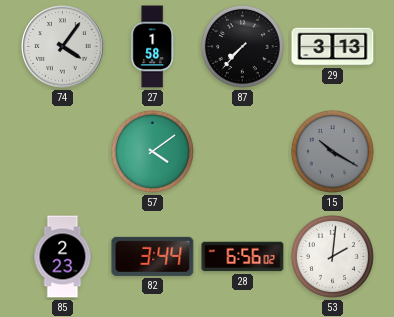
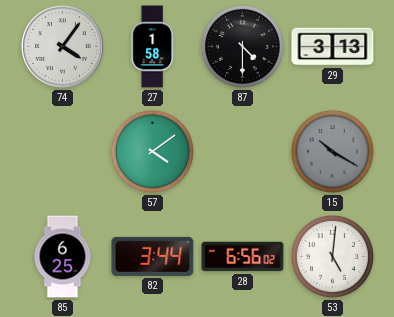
87: 7:37 -> 4:30
85: 2:23 -> 6:25
53: 2:01 -> 5:01
